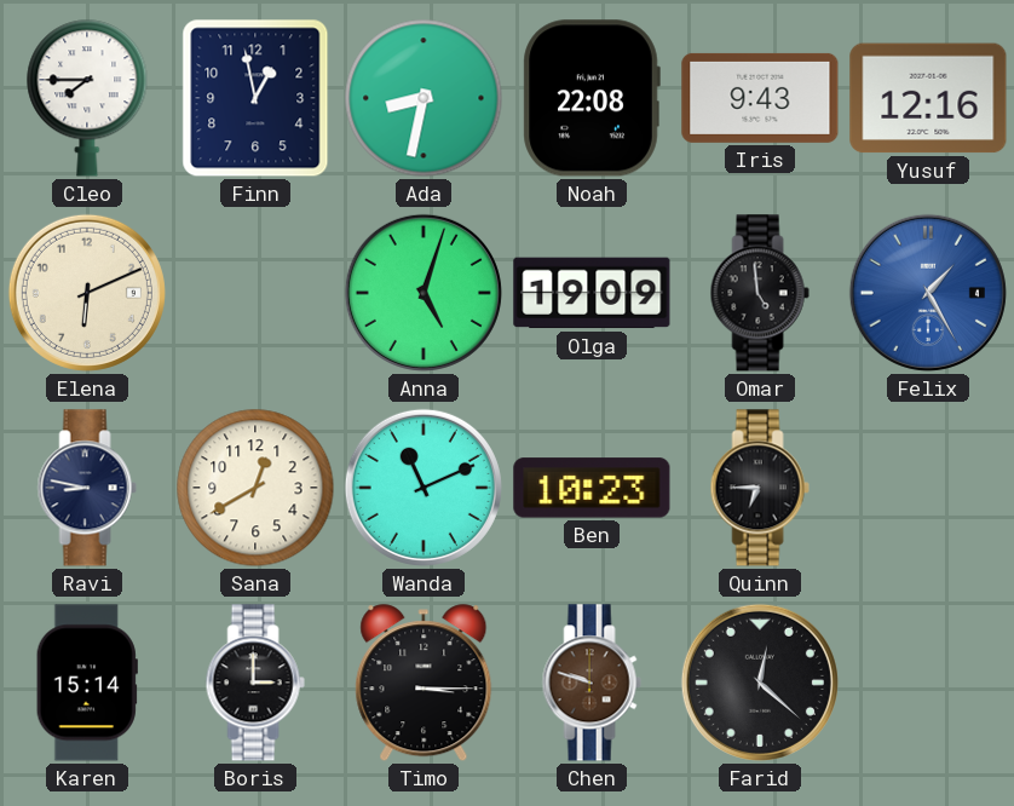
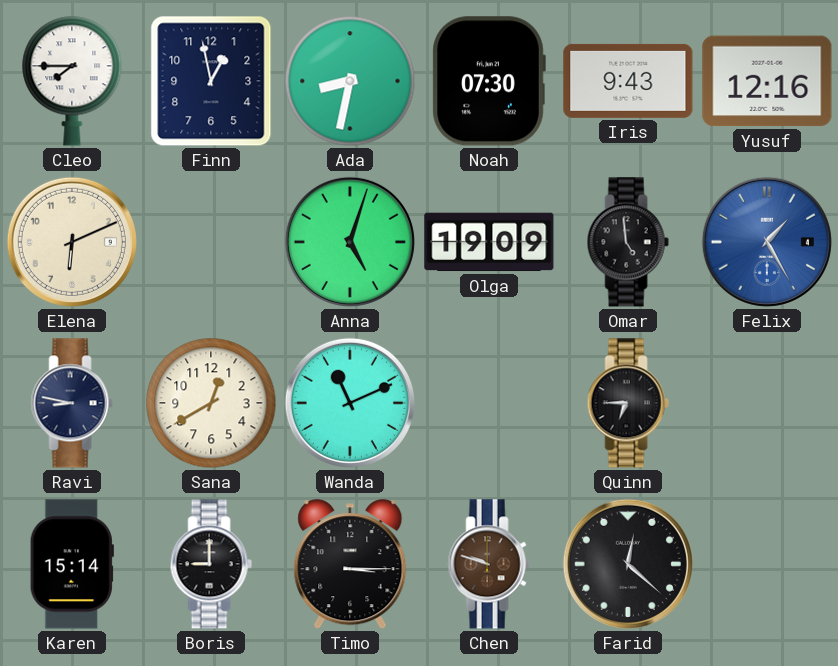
Noah: 22:08 -> 07:30
Ben: 10:23 -> none
Boris: 3:00 -> 9:00
